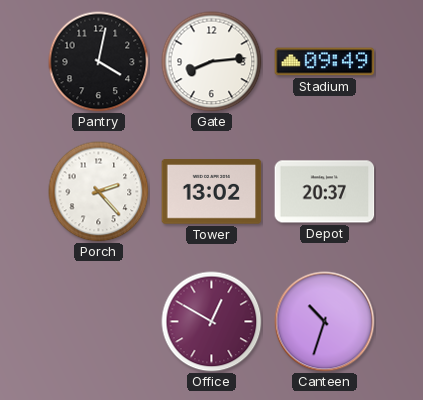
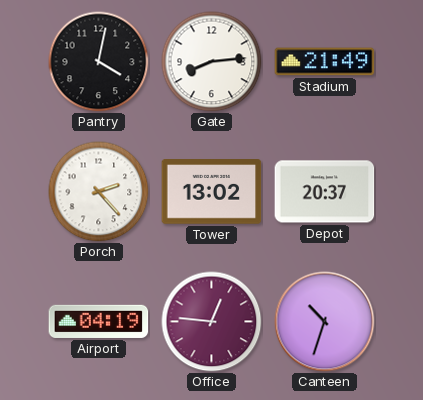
Stadium: 09:49 -> 21:49
Airport: none -> 04:19
Office: 12:50 -> 12:46
